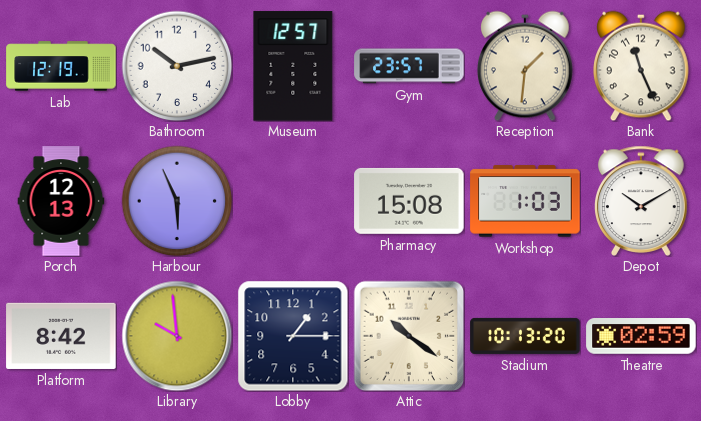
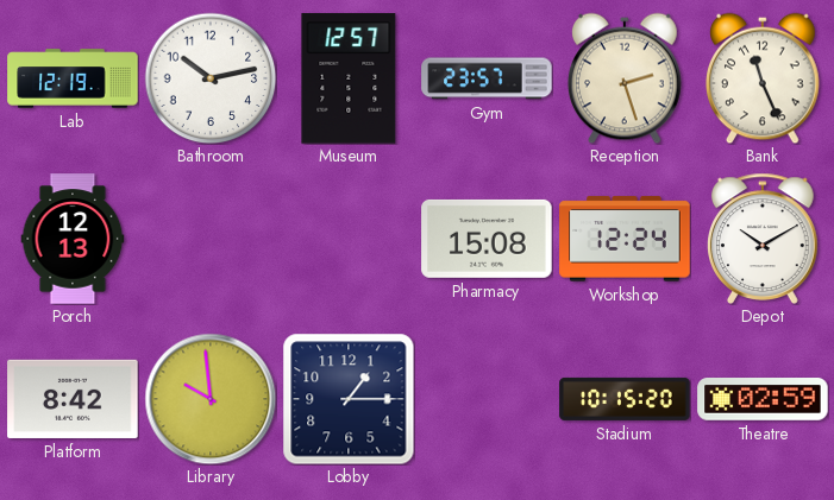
Reception: 1:31 -> 2:27
Harbour: 5:56 -> none
Workshop: 1:03 -> 12:24
Attic: 10:21 -> none
Stadium: 10:13 -> 10:15
